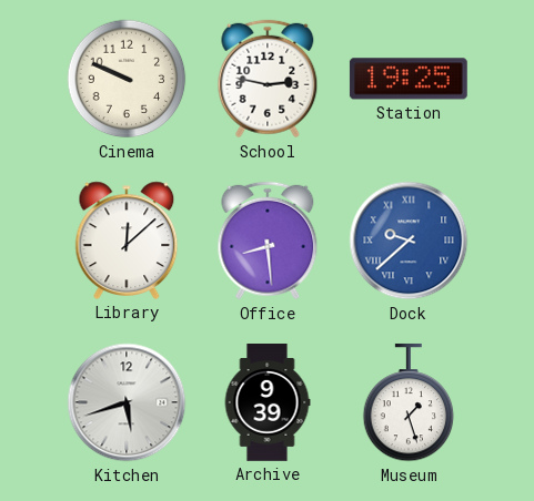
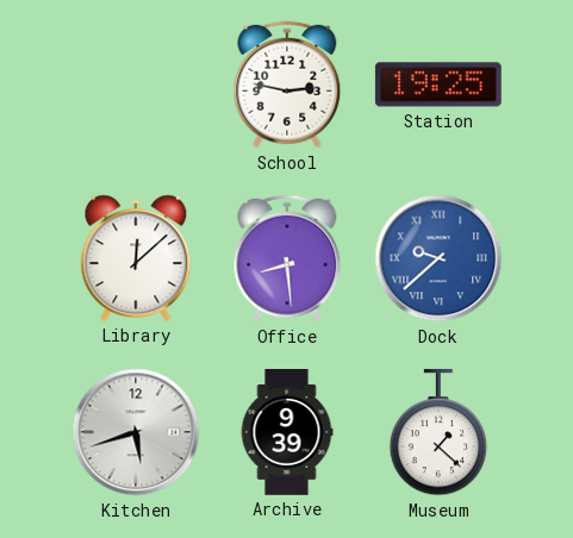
Cinema: 9:49 -> none
Museum: 1:27 -> 1:22
